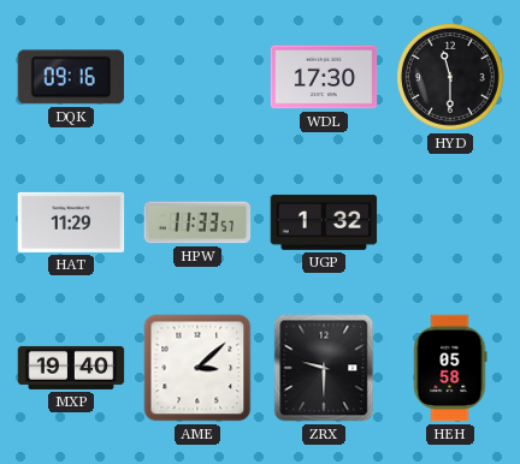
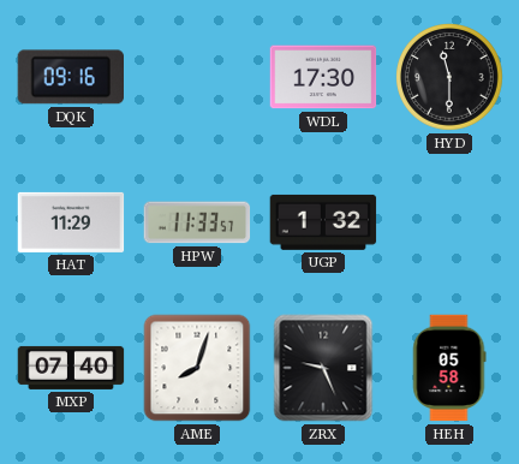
MXP: 19:40 -> 07:40
AME: 3:08 -> 8:03
ZRX: 9:30 -> 9:26
